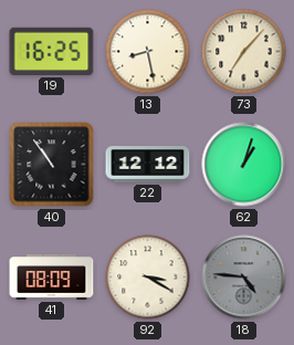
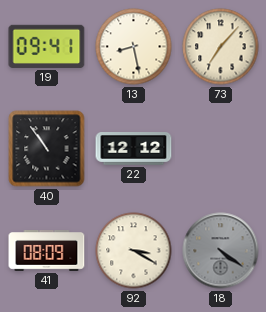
19: 16:25 -> 09:41
62: 1:03 -> none
18: 4:46 -> 4:21
